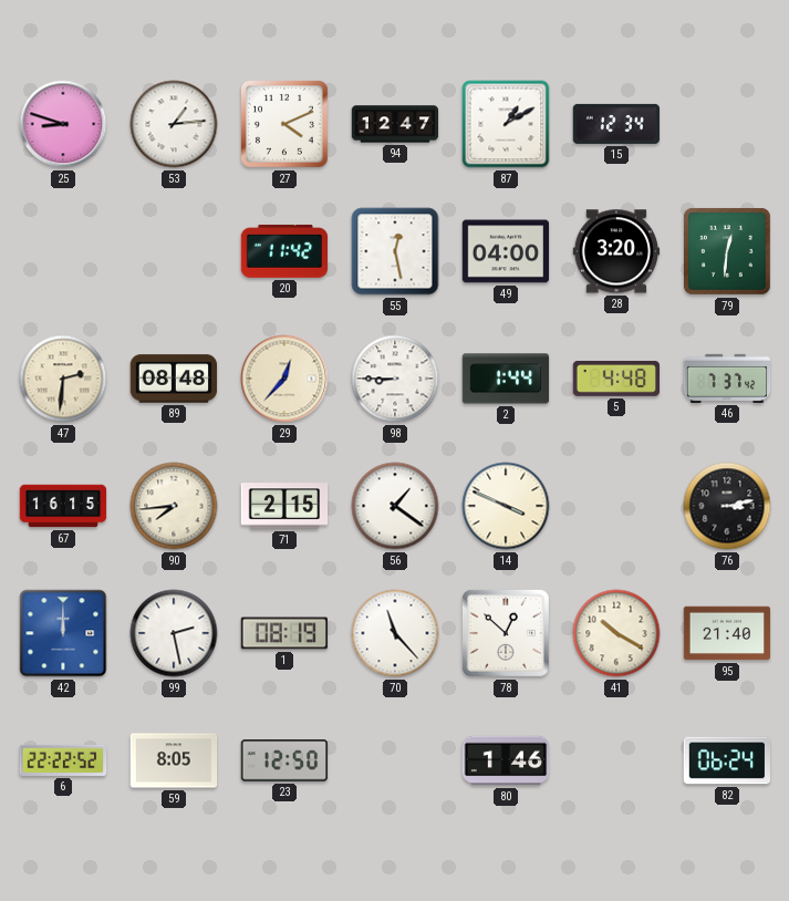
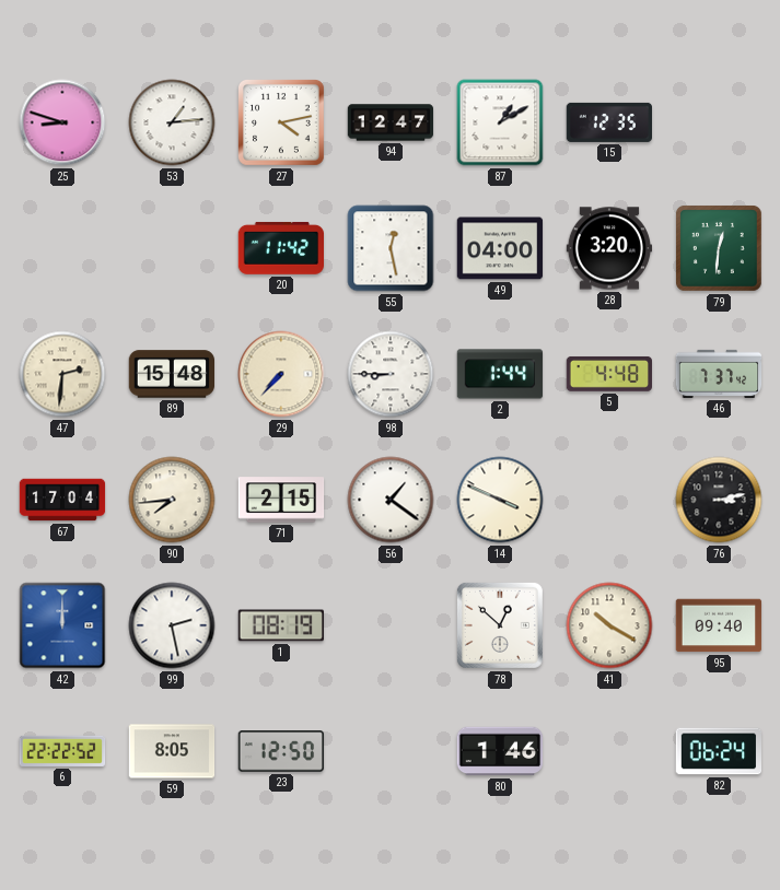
27: 4:11 -> 4:13
15: 12:34 -> 12:35
89: 08:48 -> 15:48
29: 12:37 -> 7:37
67: 16:15 -> 17:04
70: 11:23 -> none
95: 21:40 -> 09:40
